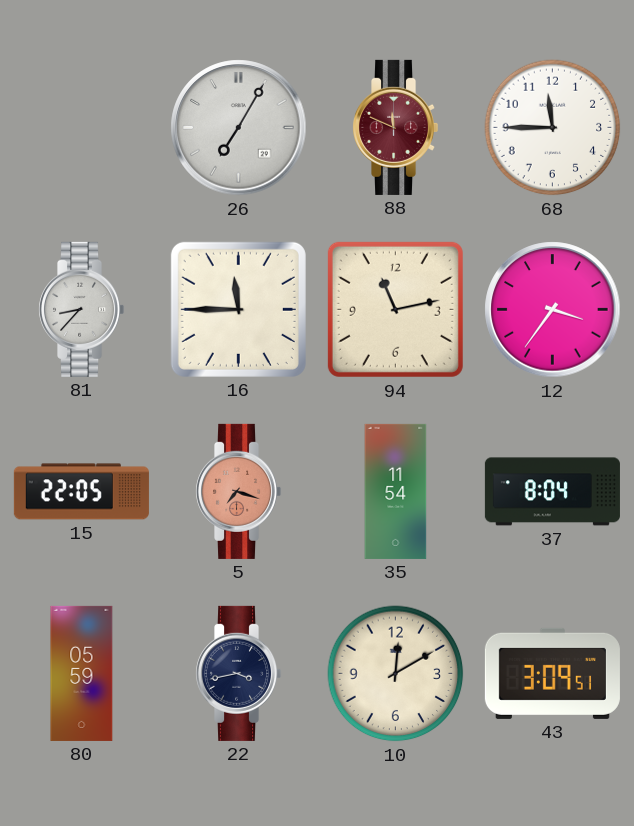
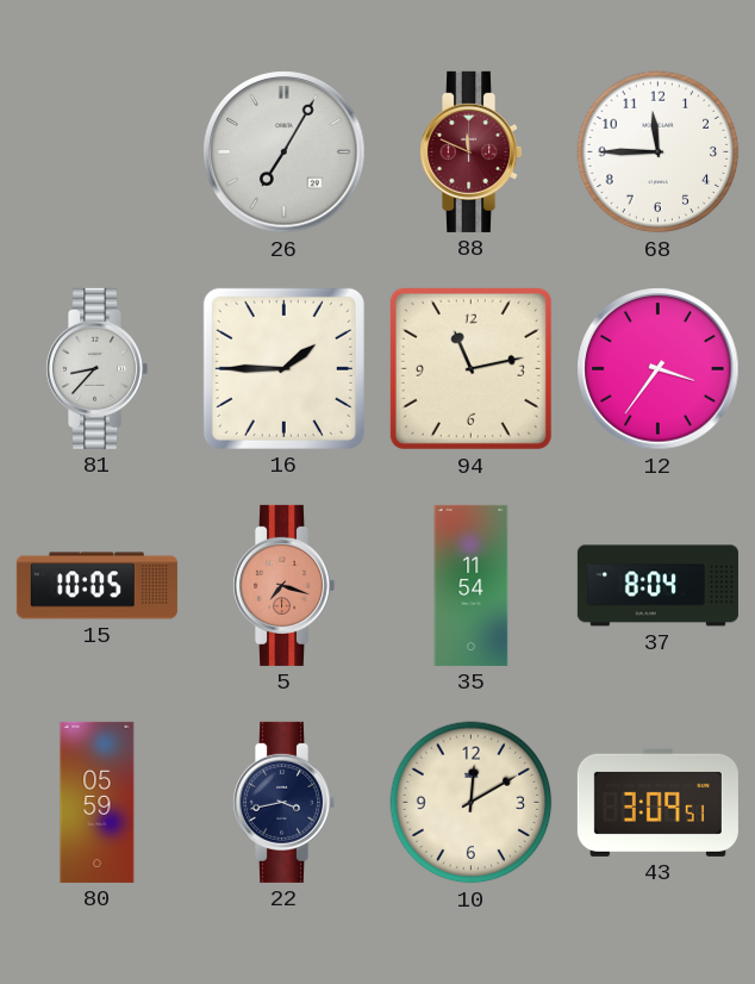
16: 11:45 -> 1:45
15: 22:05 -> 10:05
